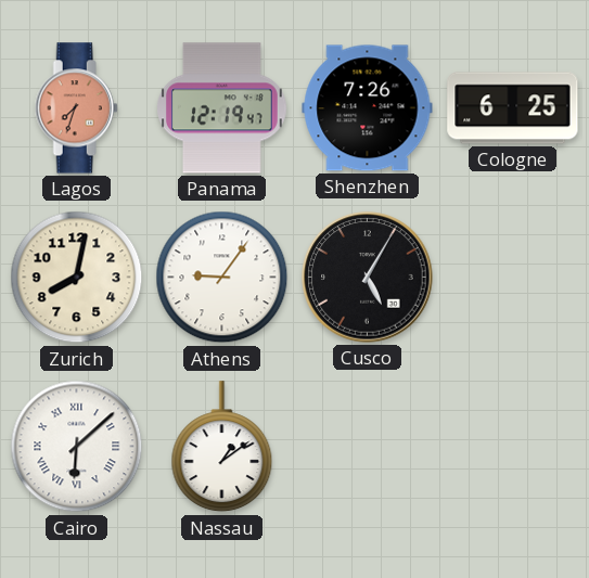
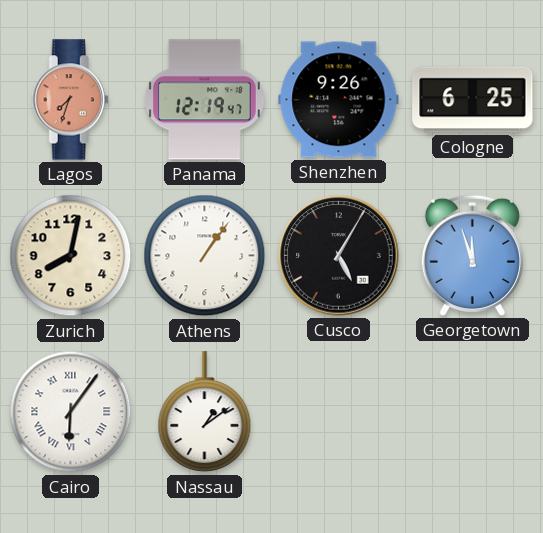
Shenzhen: 7:26 -> 9:26
Athens: 9:06 -> 1:06
Georgetown: none -> 11:57
Cairo: 6:08 -> 6:06
